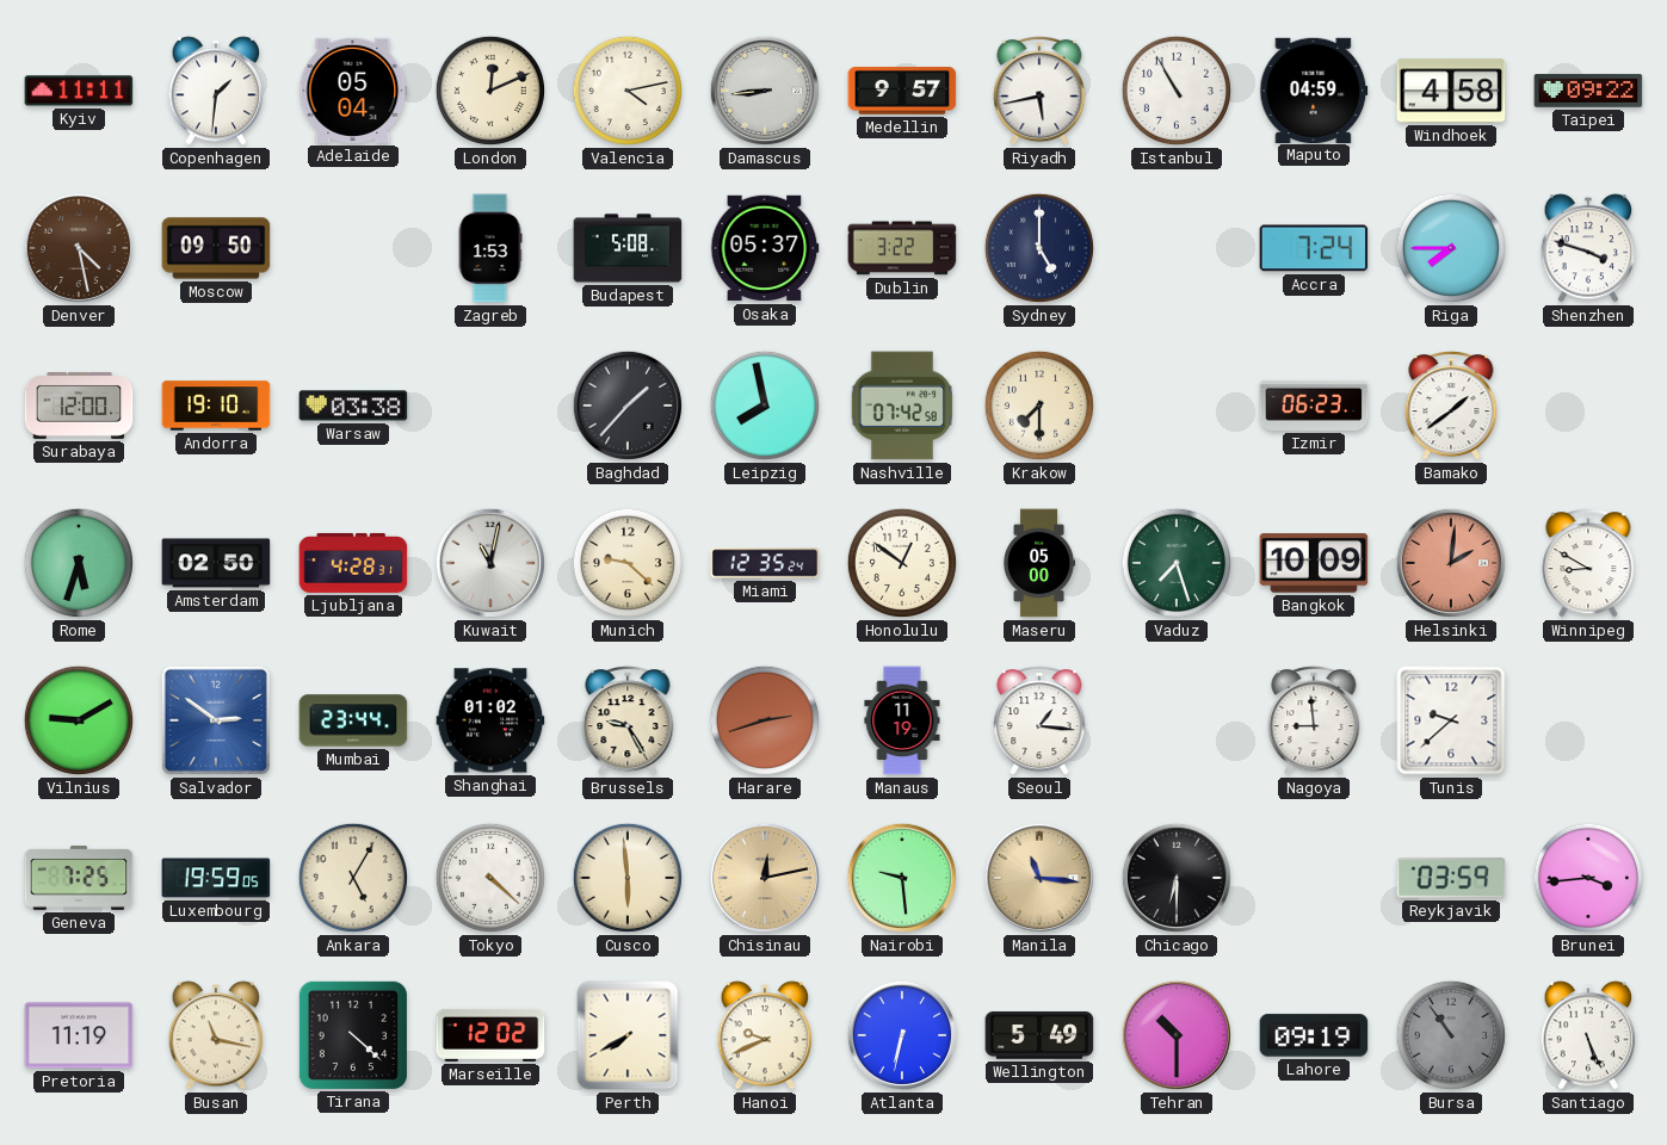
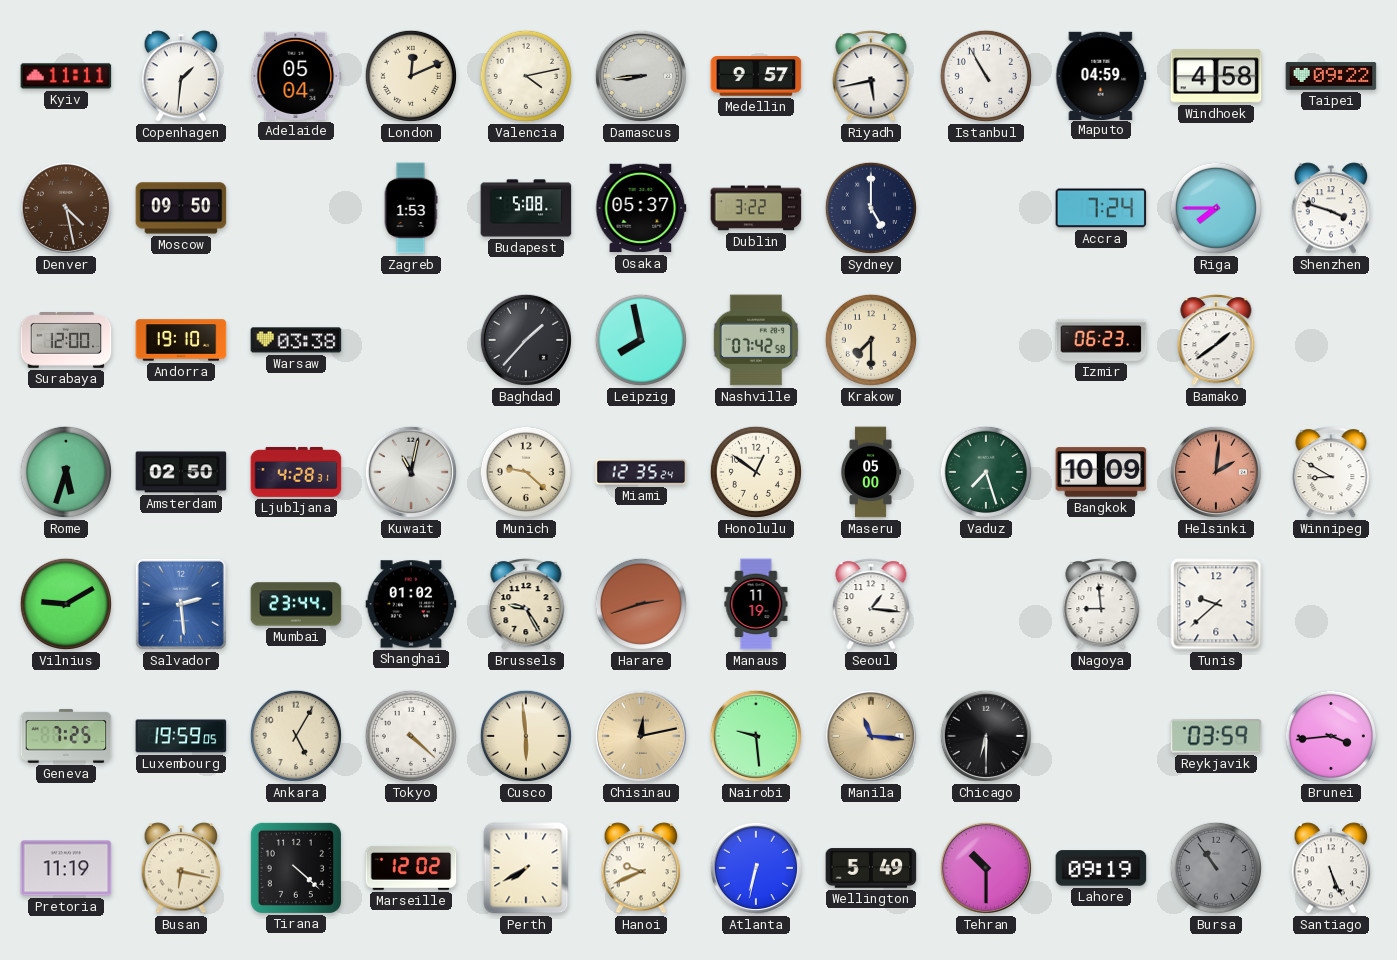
Salvador: 2:51 -> 2:29
Busan: 11:17 -> 6:17
